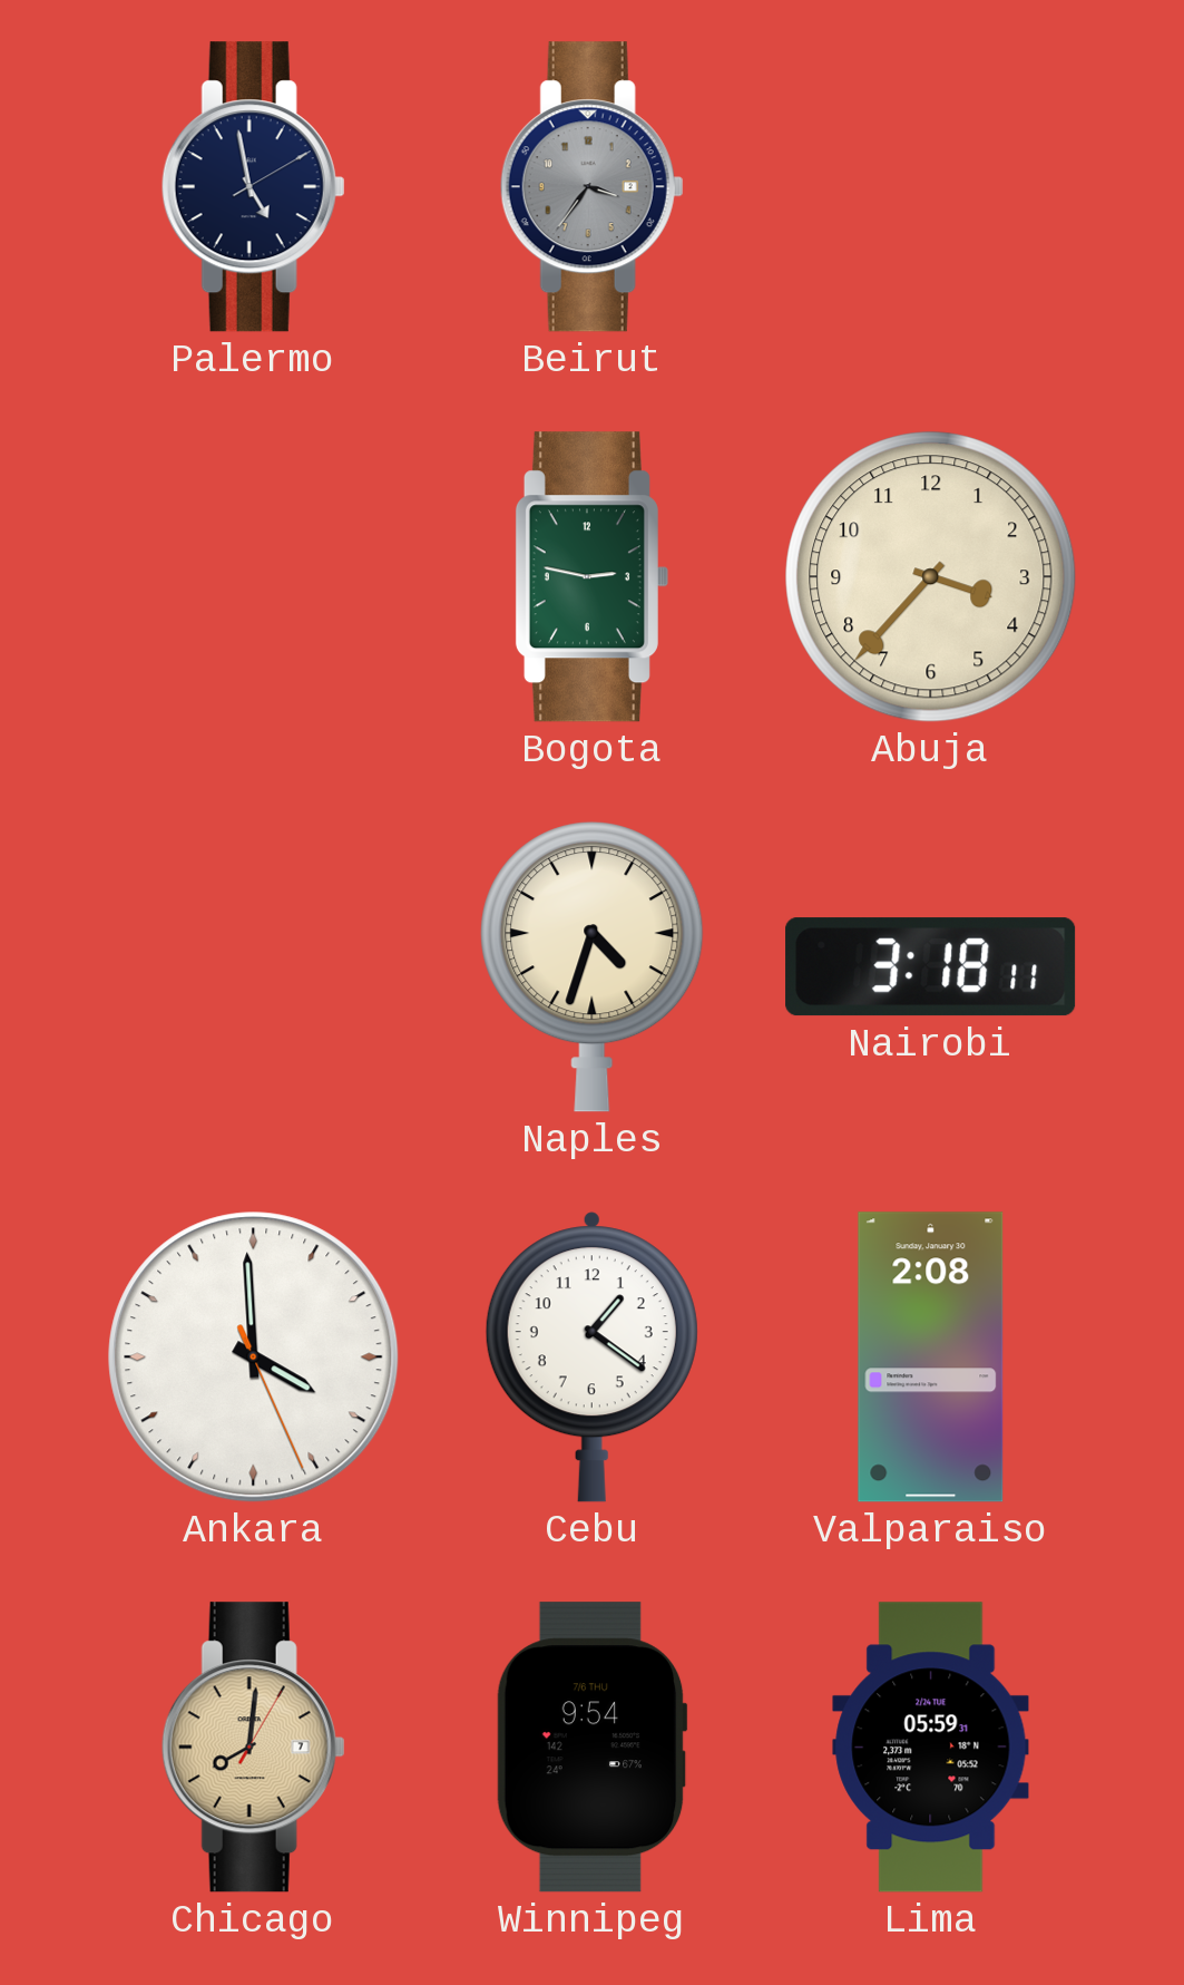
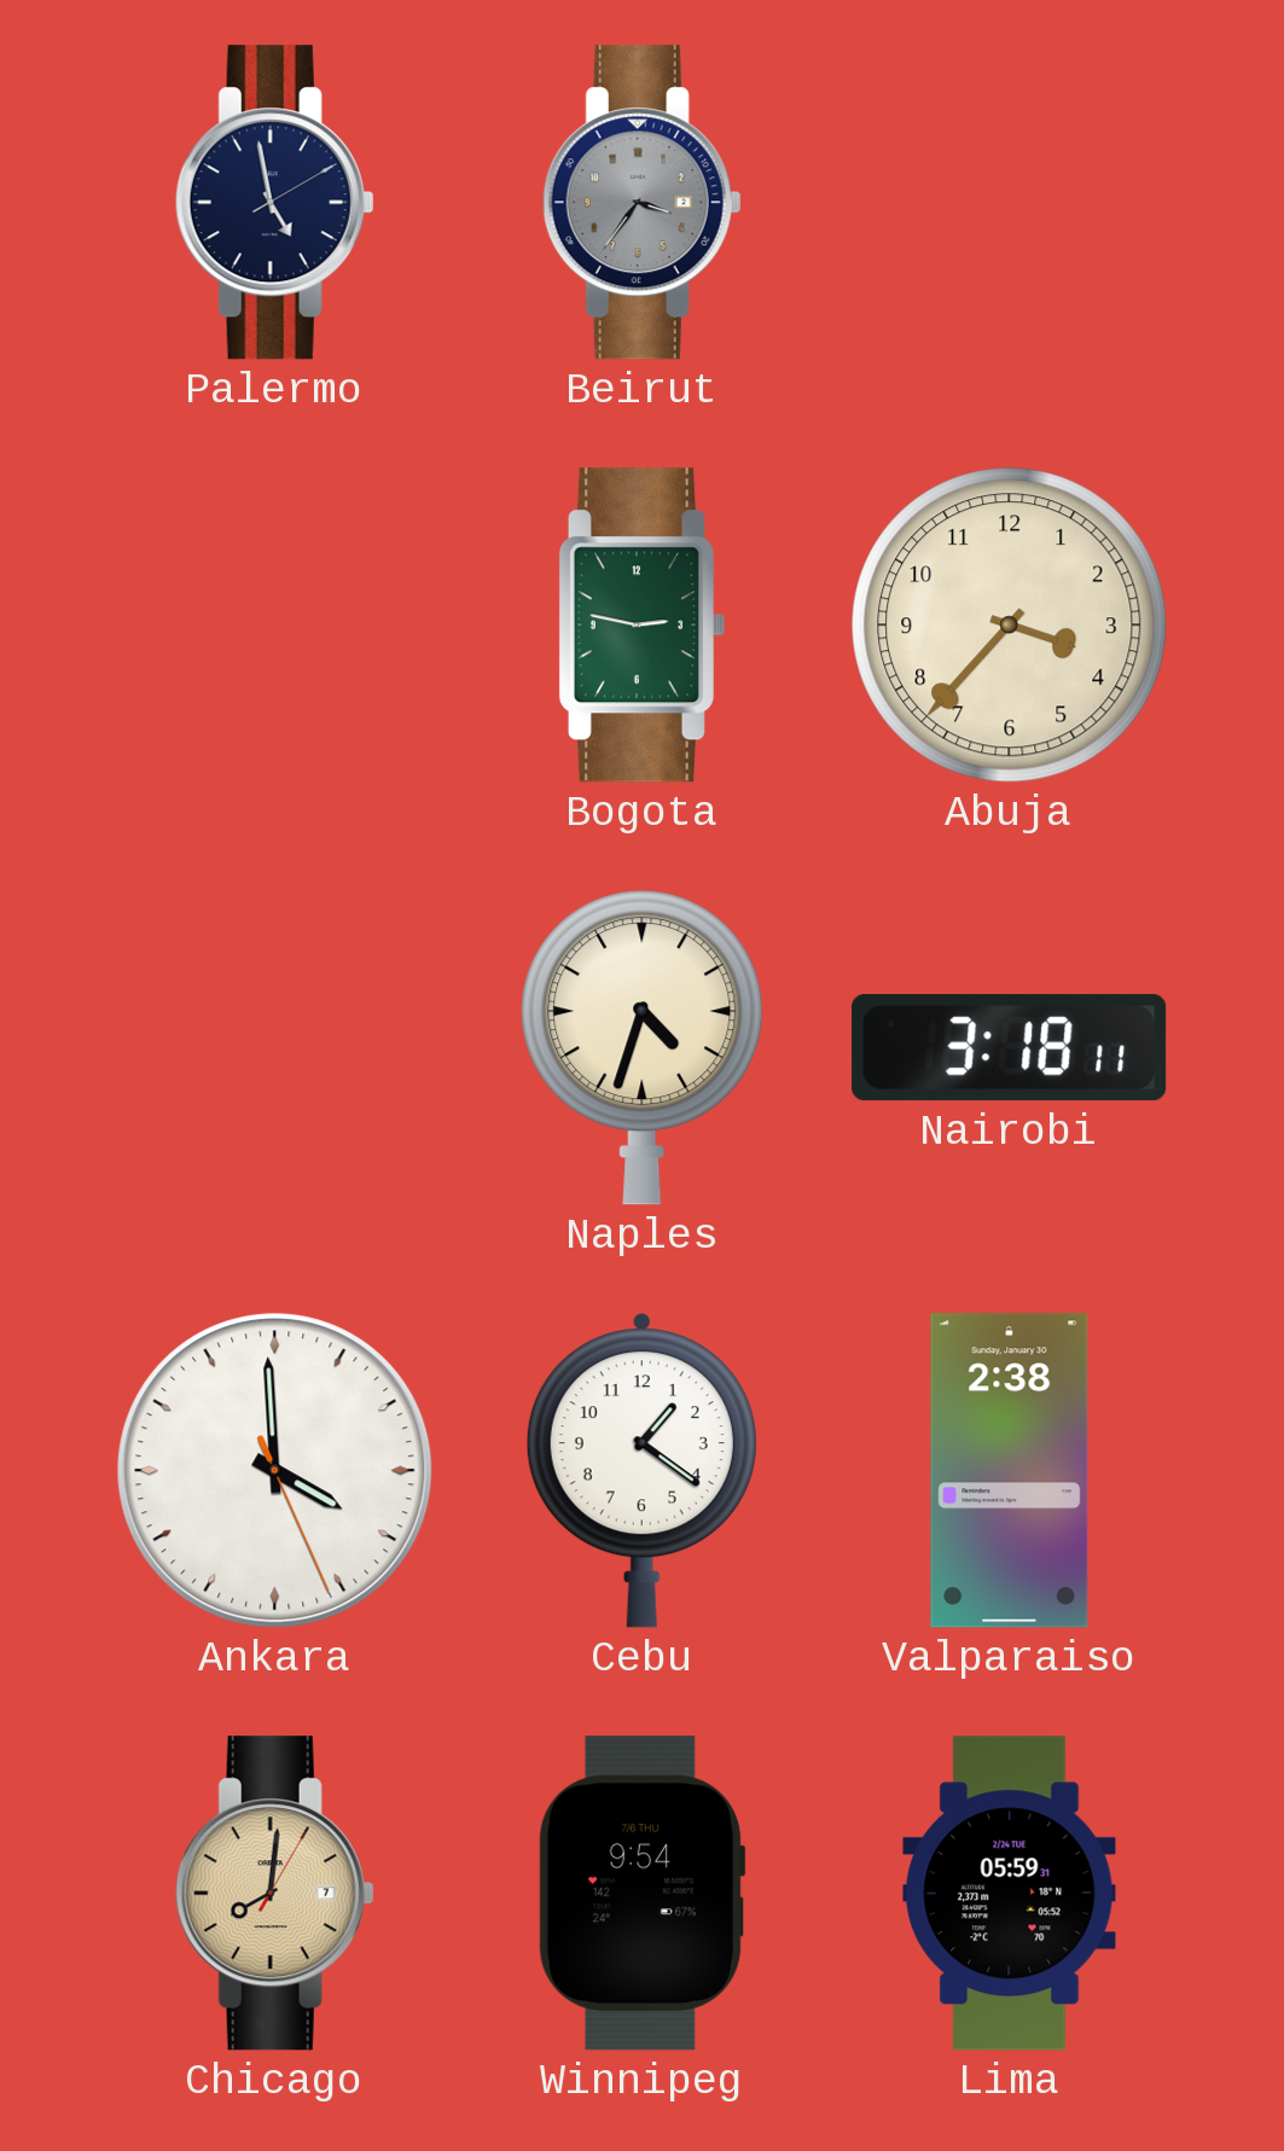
Valparaiso: 2:08 -> 2:38
